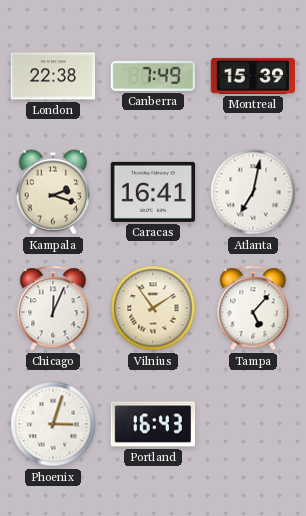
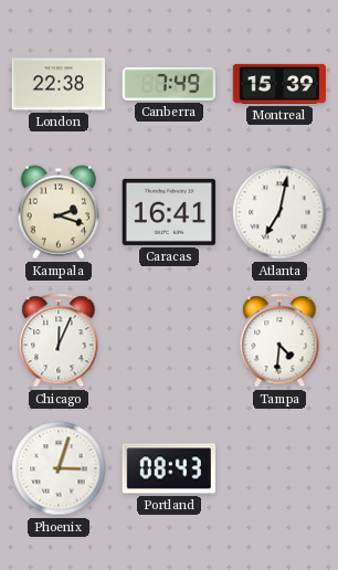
Vilnius: 1:54 -> none
Tampa: 5:07 -> 4:31
Portland: 16:43 -> 08:43
